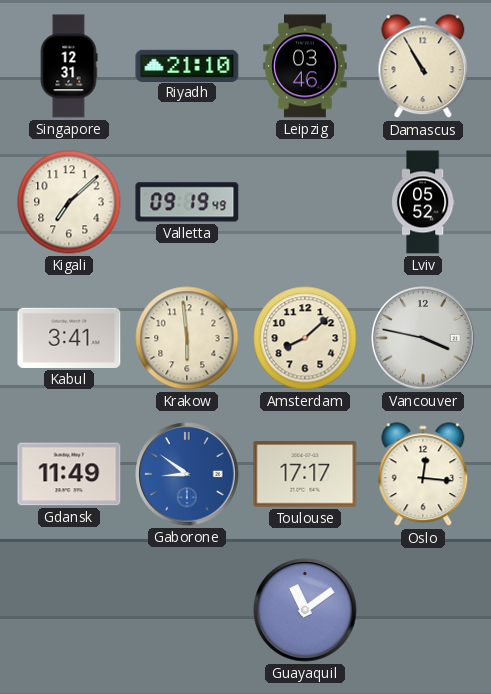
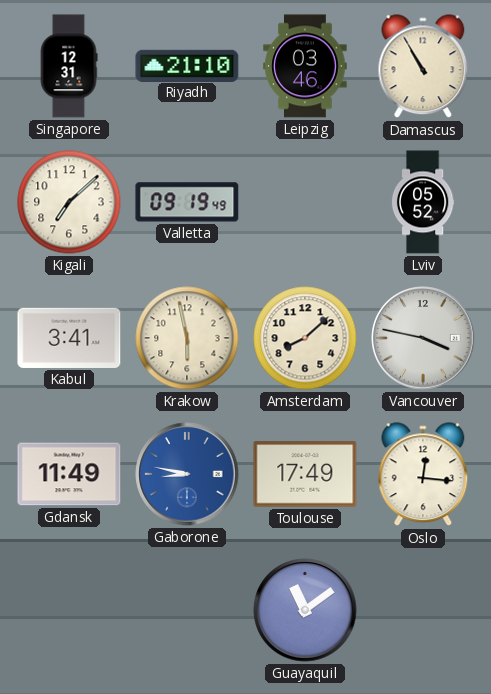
Krakow: 5:59 -> 5:58
Gaborone: 8:51 -> 8:47
Toulouse: 17:17 -> 17:49
